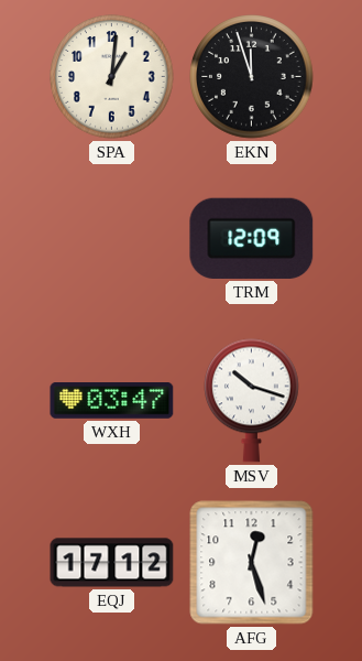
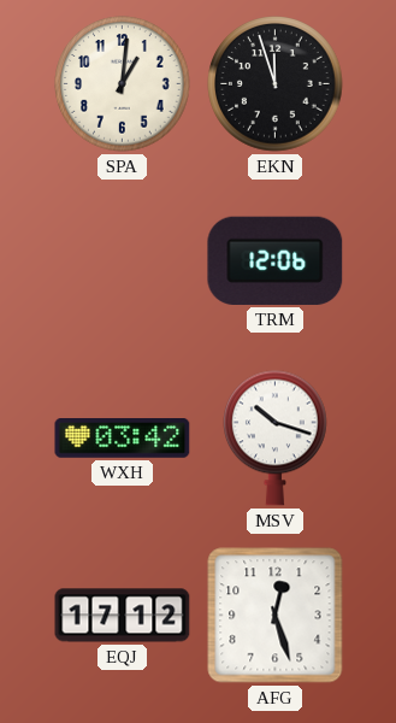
TRM: 12:09 -> 12:06
WXH: 03:47 -> 03:42
